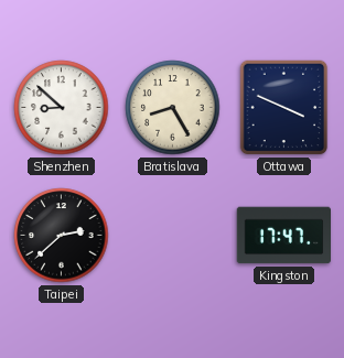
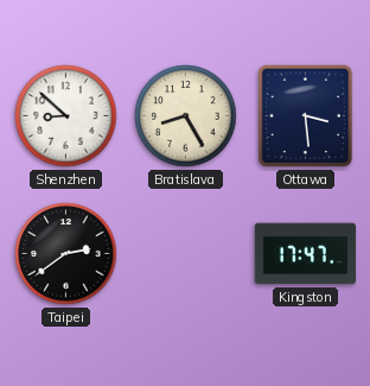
Ottawa: 3:49 -> 3:29
Taipei: 2:38 -> 2:39
